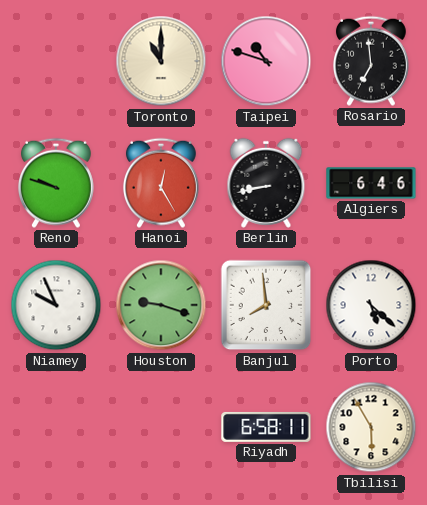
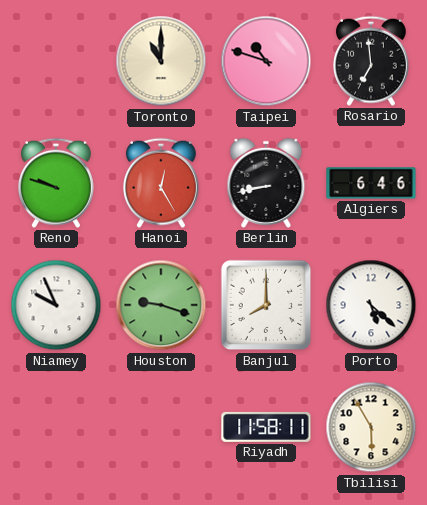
Banjul: 7:59 -> 8:00
Riyadh: 6:58 -> 11:58
